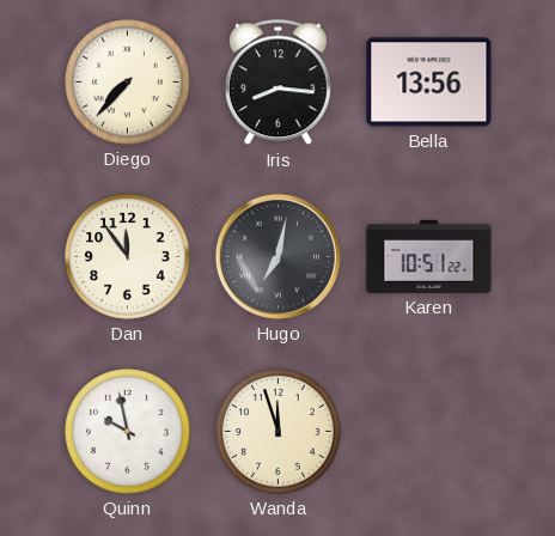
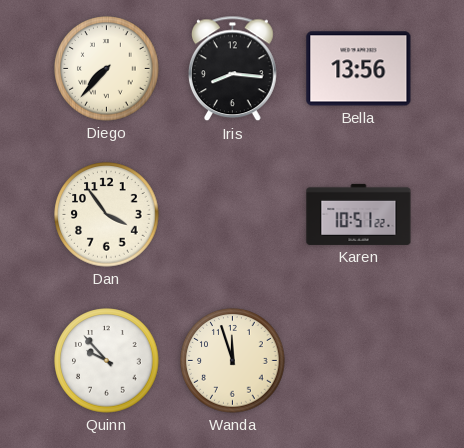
Dan: 11:54 -> 3:54
Hugo: 7:02 -> none
Quinn: 9:58 -> 9:53
